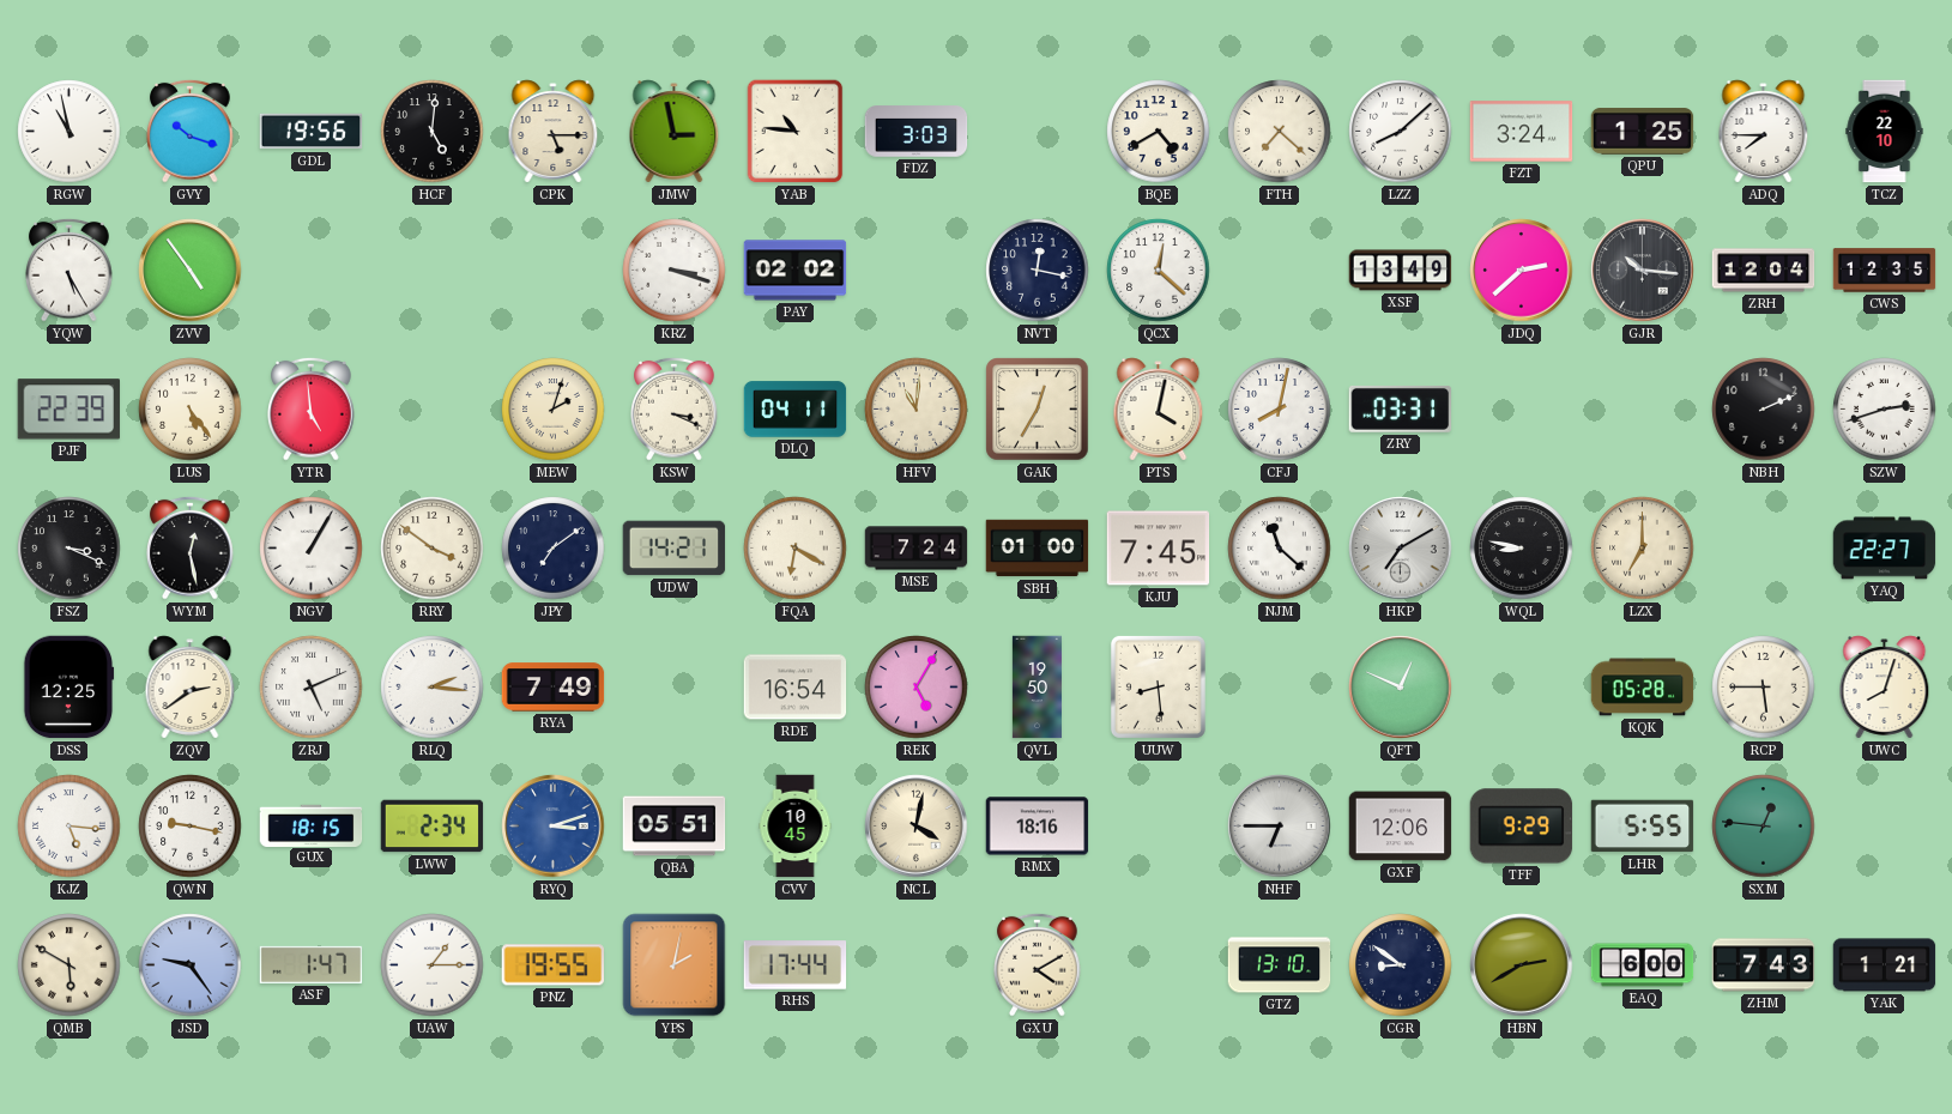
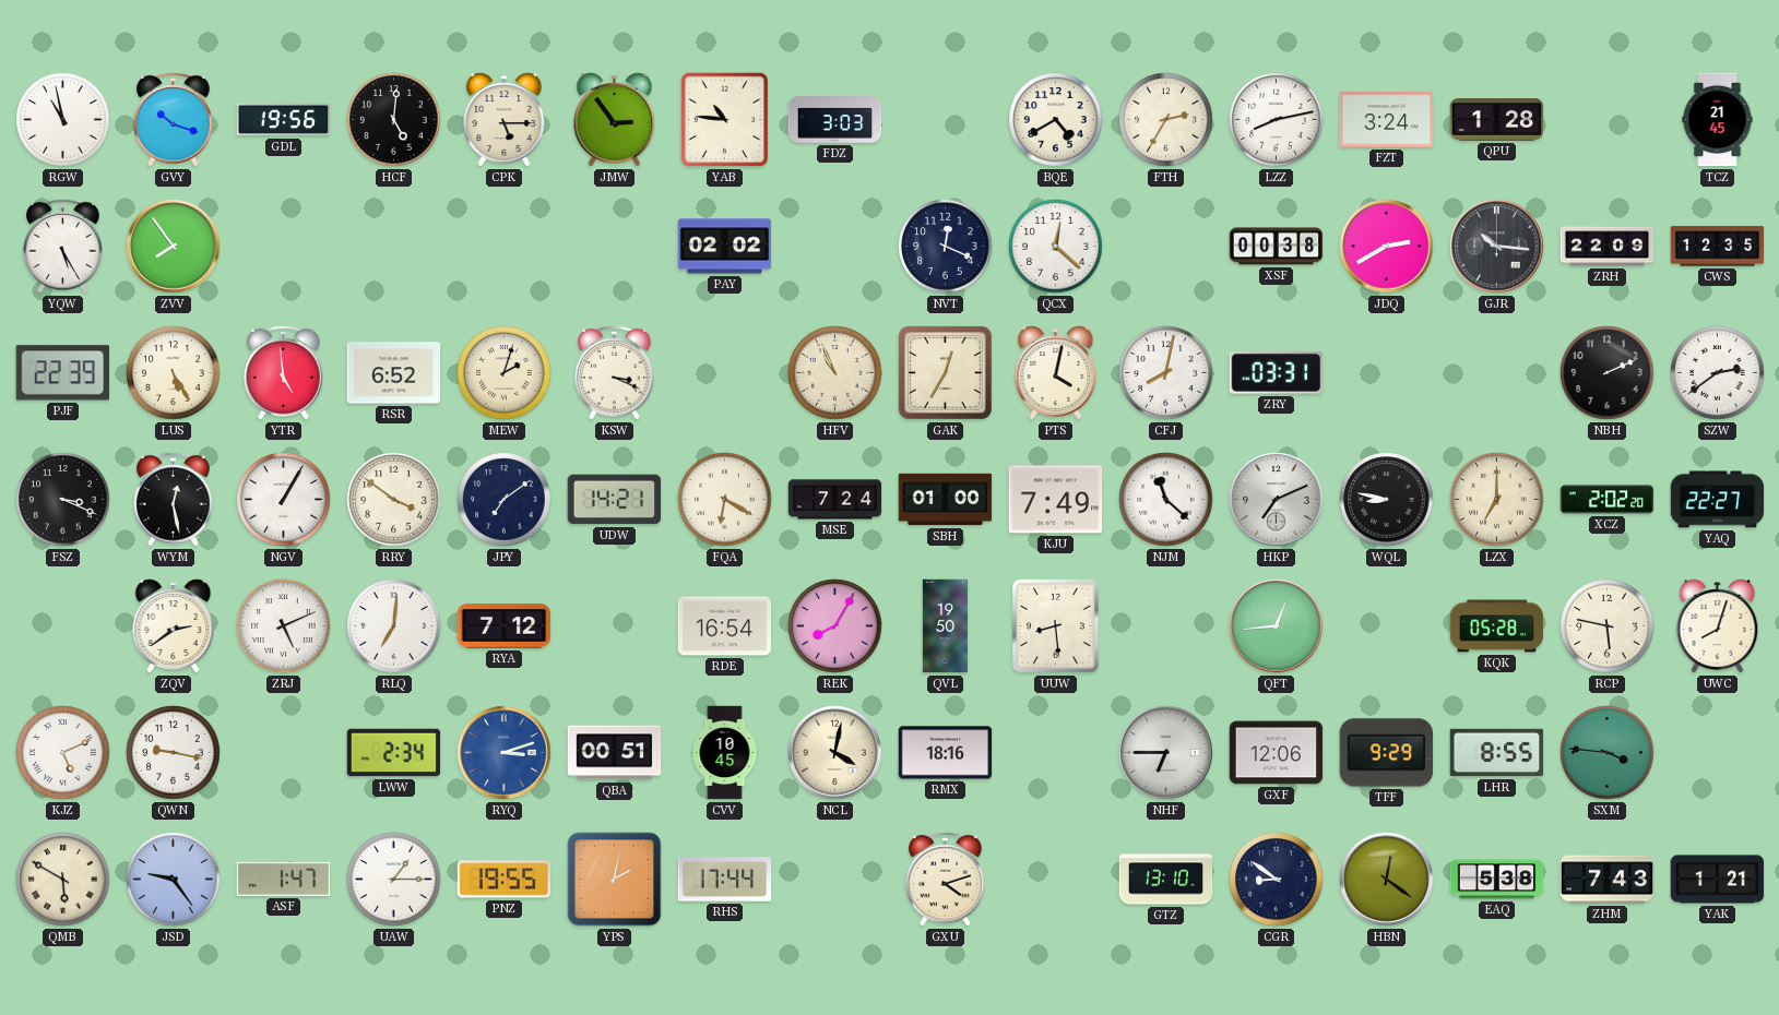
JMW: 2:58 -> 2:54
FTH: 7:22 -> 2:35
LZZ: 8:08 -> 8:13
QPU: 1:25 -> 1:28
ADQ: 7:45 -> none
TCZ: 22:10 -> 21:45
ZVV: 4:54 -> 7:54
KRZ: 3:18 -> none
NVT: 12:17 -> 12:19
XSF: 13:49 -> 00:38
JDQ: 2:38 -> 2:40
ZRH: 12:04 -> 22:09
LUS: 5:24 -> 5:25
RSR: none -> 6:52
DLQ: 04:11 -> none
HFV: 11:01 -> 10:56
SZW: 2:42 -> 2:39
KJU: 7:45 -> 7:49
HKP: 7:10 -> 7:11
XCZ: none -> 2:02
DSS: 12:25 -> none
RLQ: 2:16 -> 7:01
RYA: 7:49 -> 7:12
REK: 5:05 -> 8:05
QFT: 12:49 -> 12:44
RCP: 5:45 -> 5:47
KJZ: 5:16 -> 5:11
GUX: 18:15 -> none
QBA: 05:51 -> 00:51
LHR: 5:55 -> 8:55
SXM: 12:46 -> 3:46
GXU: 4:10 -> 4:12
HBN: 2:40 -> 12:21
EAQ: 6:00 -> 5:38
